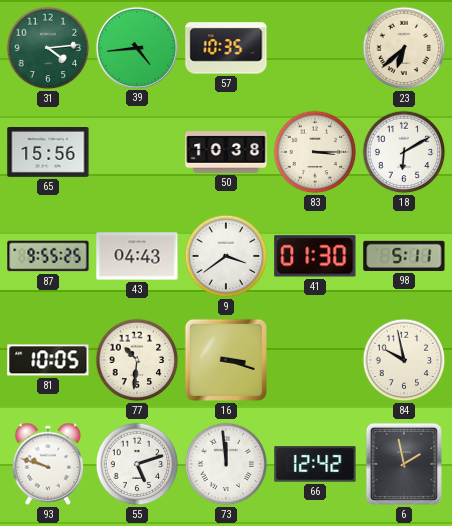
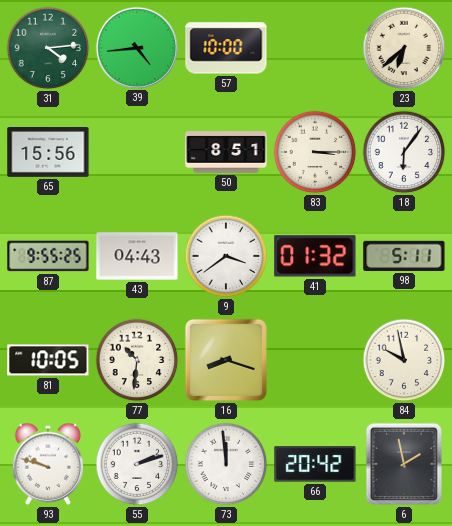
57: 10:35 -> 10:00
50: 10:38 -> 8:51
18: 6:10 -> 6:06
41: 01:30 -> 01:32
16: 3:18 -> 8:18
55: 5:12 -> 2:12
66: 12:42 -> 20:42
